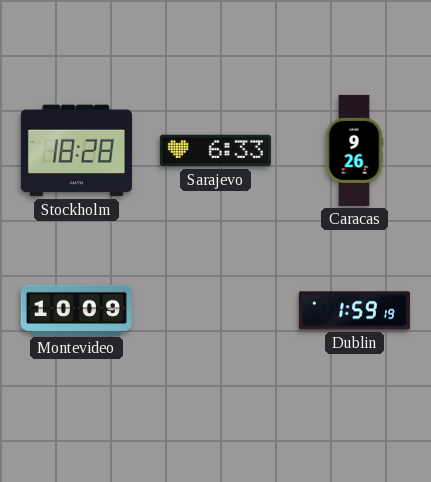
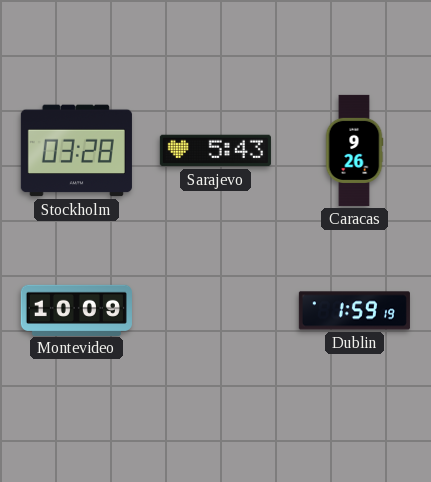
Stockholm: 18:28 -> 03:28
Sarajevo: 6:33 -> 5:43
